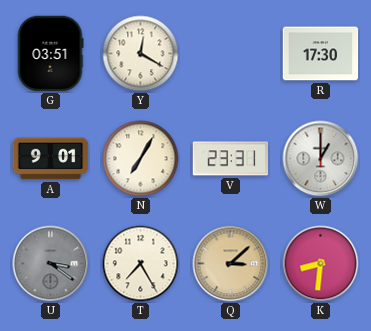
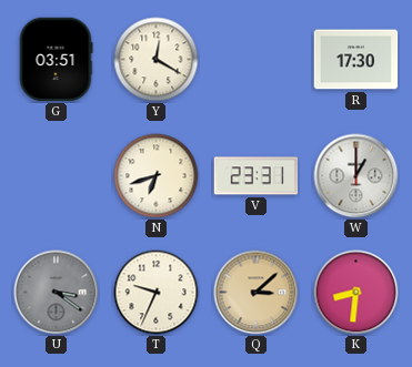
A: 9:01 -> none
N: 7:05 -> 6:42
T: 7:25 -> 9:34
